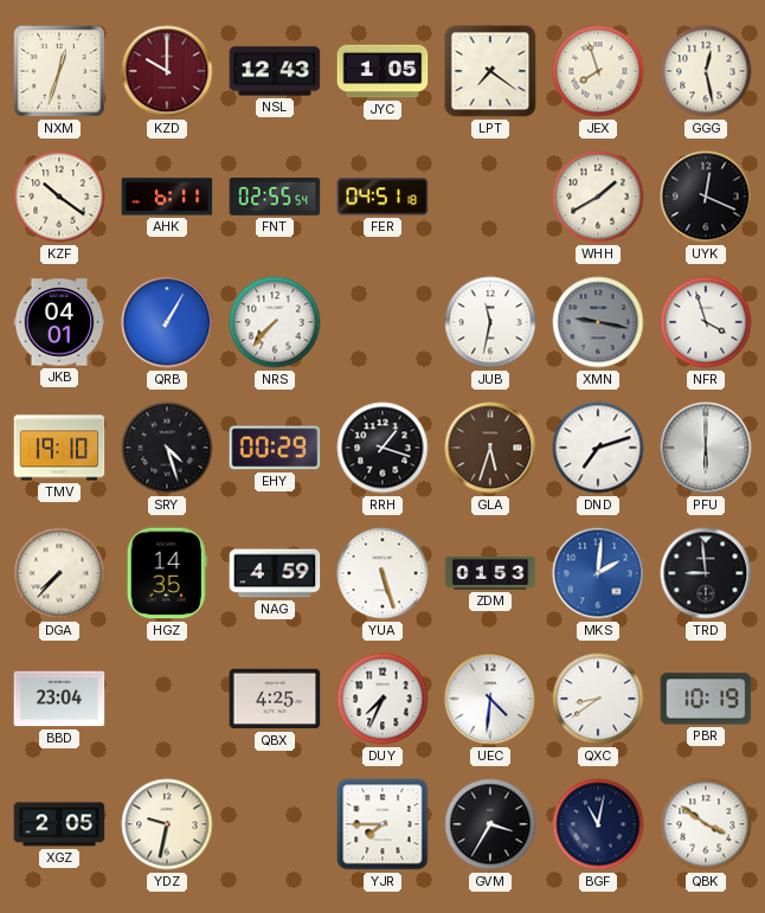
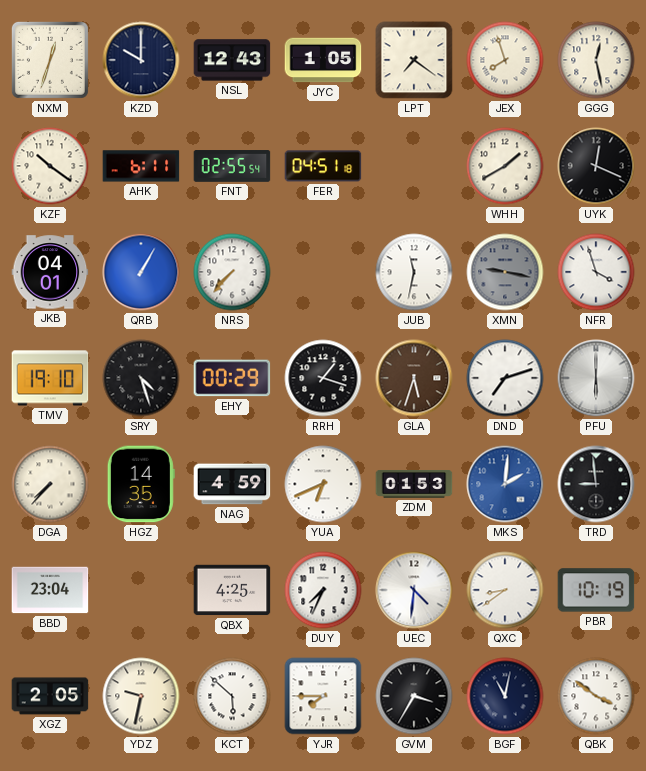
KZD dial: burgundy -> navy
YUA: 5:27 -> 6:41
KCT: none -> 5:52
